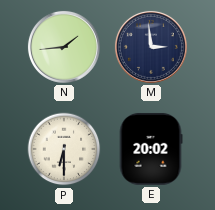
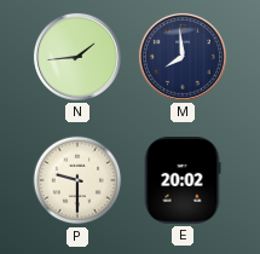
M: 2:59 -> 7:59
P: 6:30 -> 9:30
